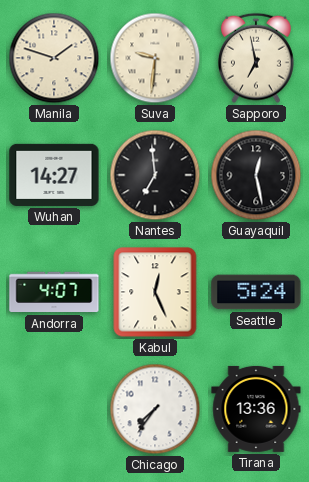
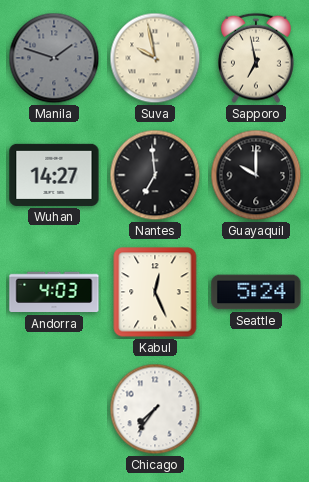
Manila dial: cream -> grey
Suva: 9:31 -> 9:58
Guayaquil: 12:28 -> 10:00
Andorra: 4:07 -> 4:03
Tirana: 13:36 -> none
